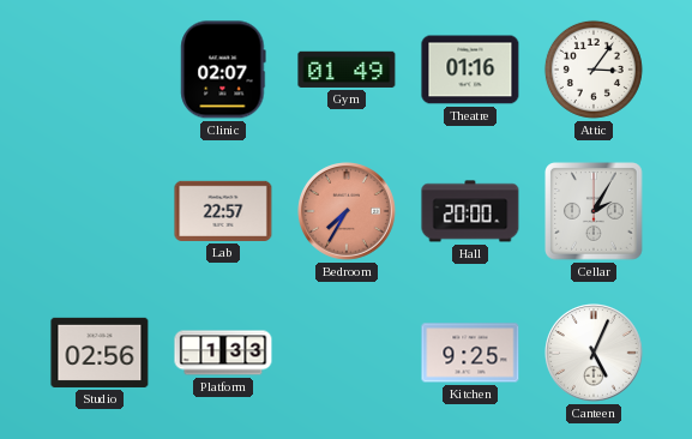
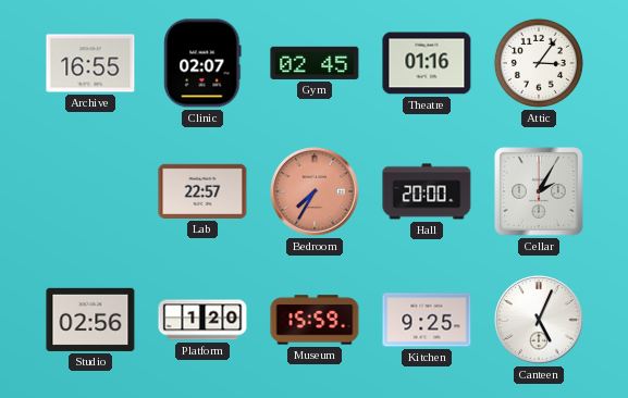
Archive: none -> 16:55
Gym: 01:49 -> 02:45
Platform: 1:33 -> 1:20
Museum: none -> 15:59
